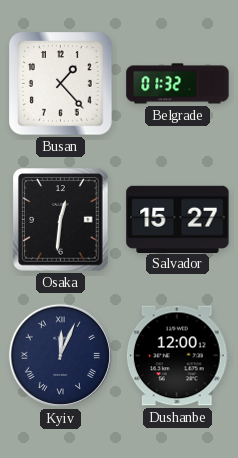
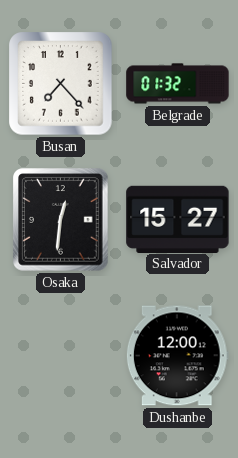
Busan: 1:23 -> 7:23
Kyiv: 12:04 -> none
